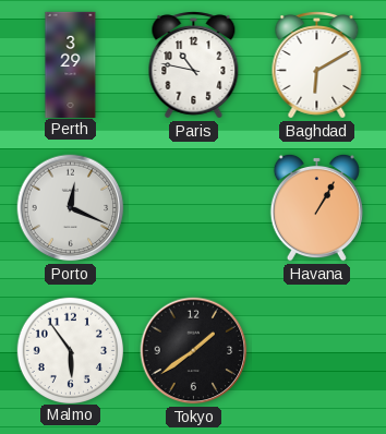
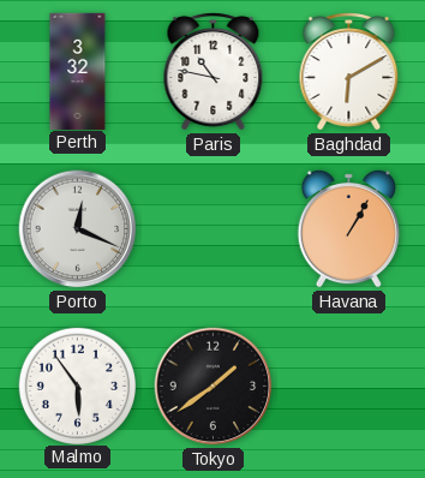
Perth: 3:29 -> 3:32
